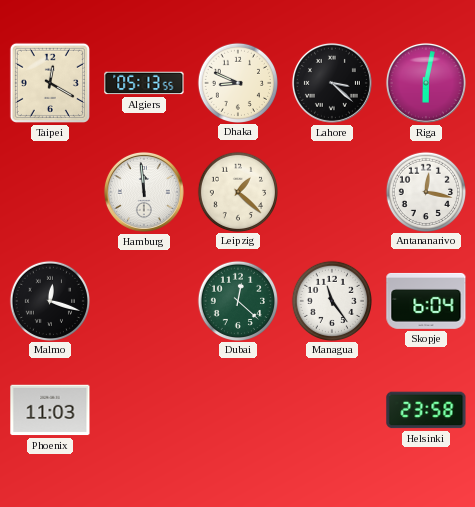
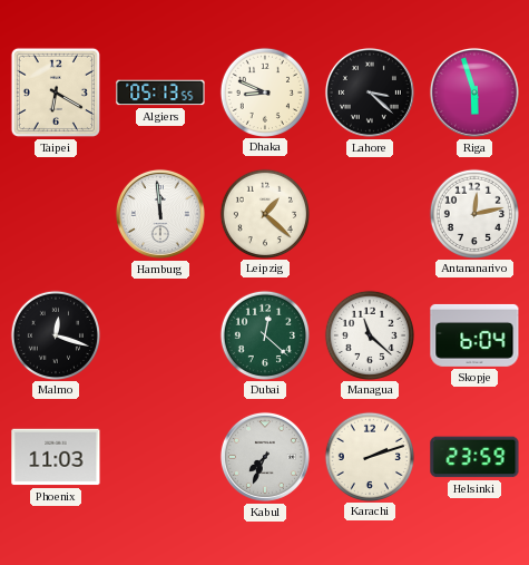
Taipei: 12:20 -> 6:20
Riga: 6:02 -> 5:57
Antananarivo: 12:17 -> 12:13
Managua: 11:24 -> 11:22
Kabul: none -> 7:34
Karachi: none -> 2:12
Helsinki: 23:58 -> 23:59
